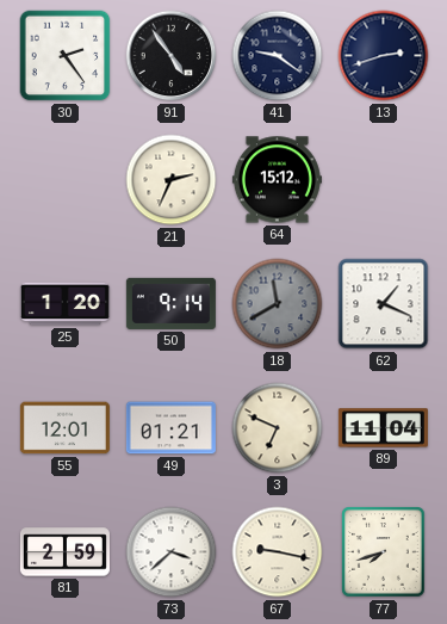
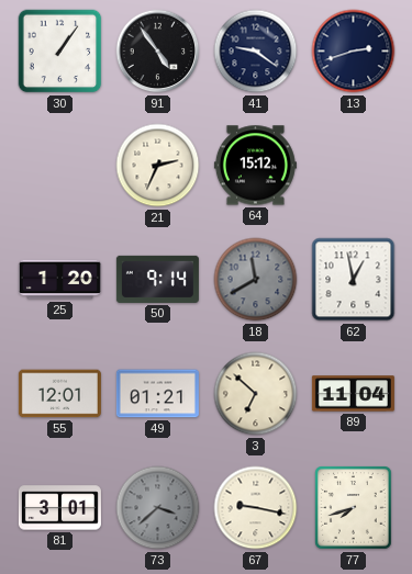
30: 2:24 -> 1:06
62: 1:19 -> 12:58
3: 6:49 -> 6:52
81: 2:59 -> 3:01
73 dial: white -> grey
